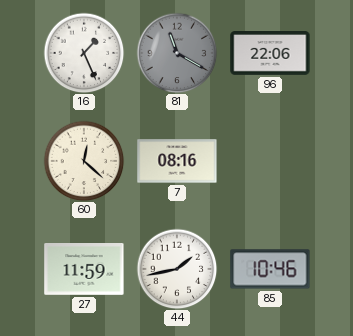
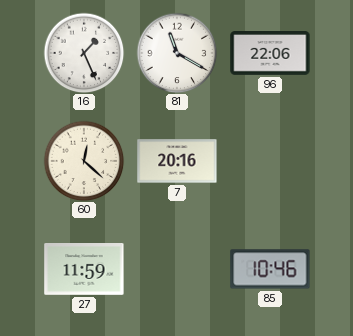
81 dial: grey -> white
7: 08:16 -> 20:16
44: 1:43 -> none
